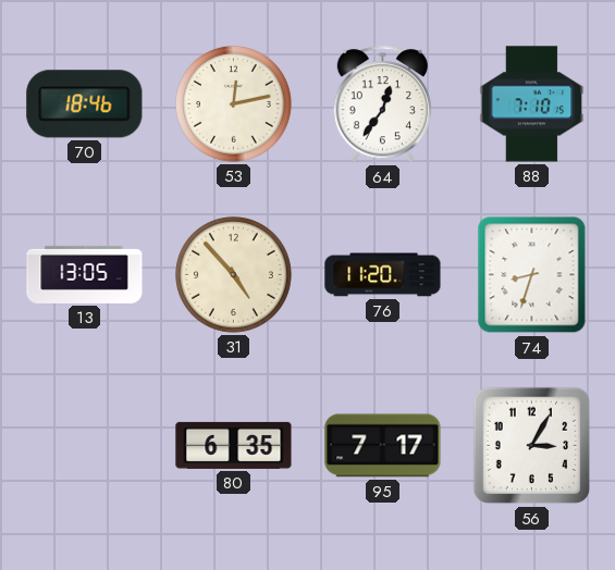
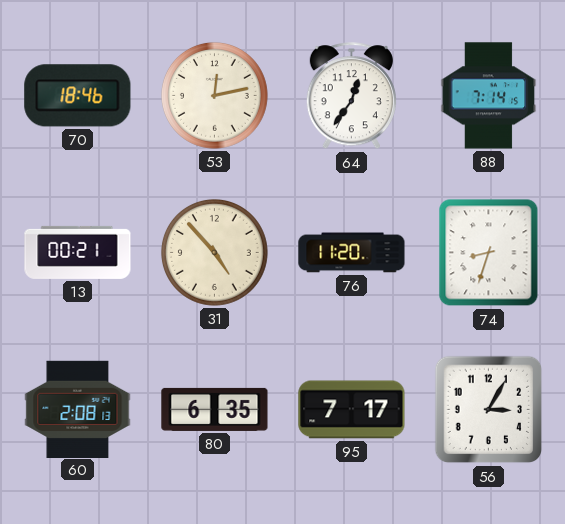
88: 7:10 -> 7:14
13: 13:05 -> 00:21
60: none -> 2:08
